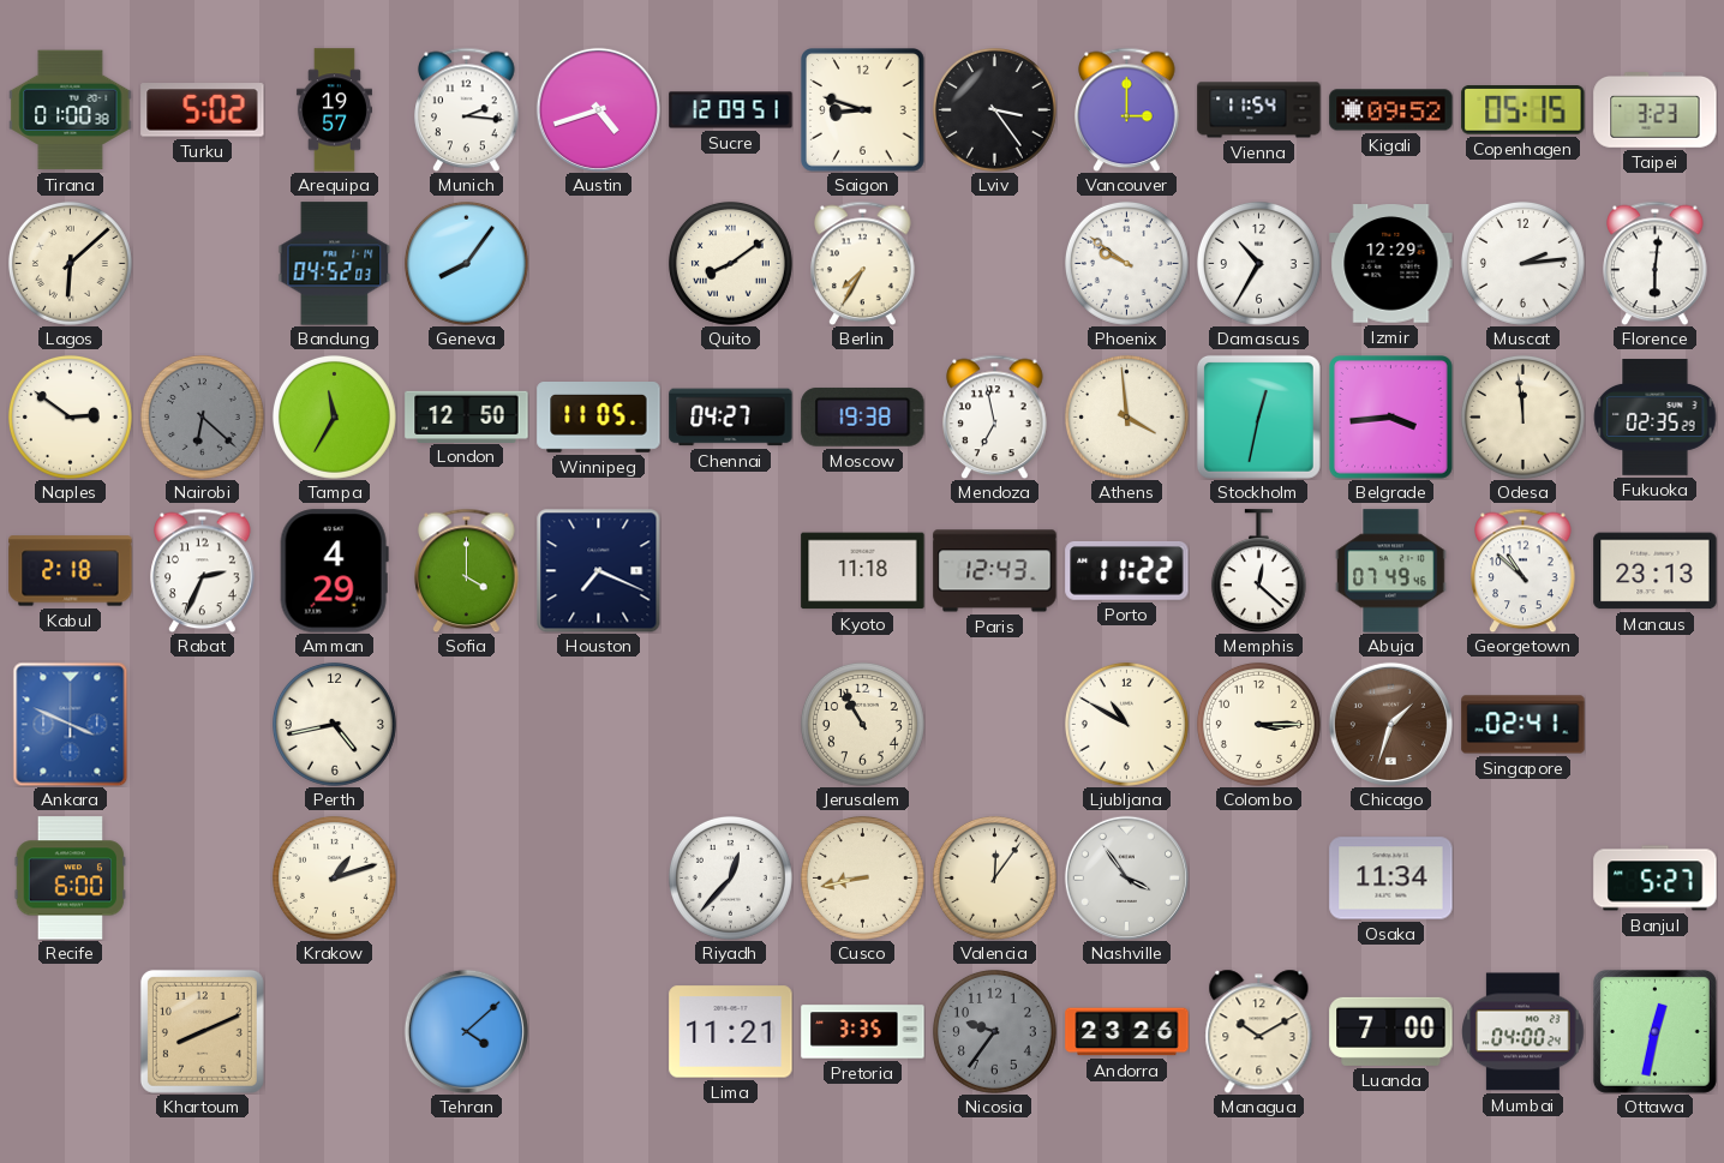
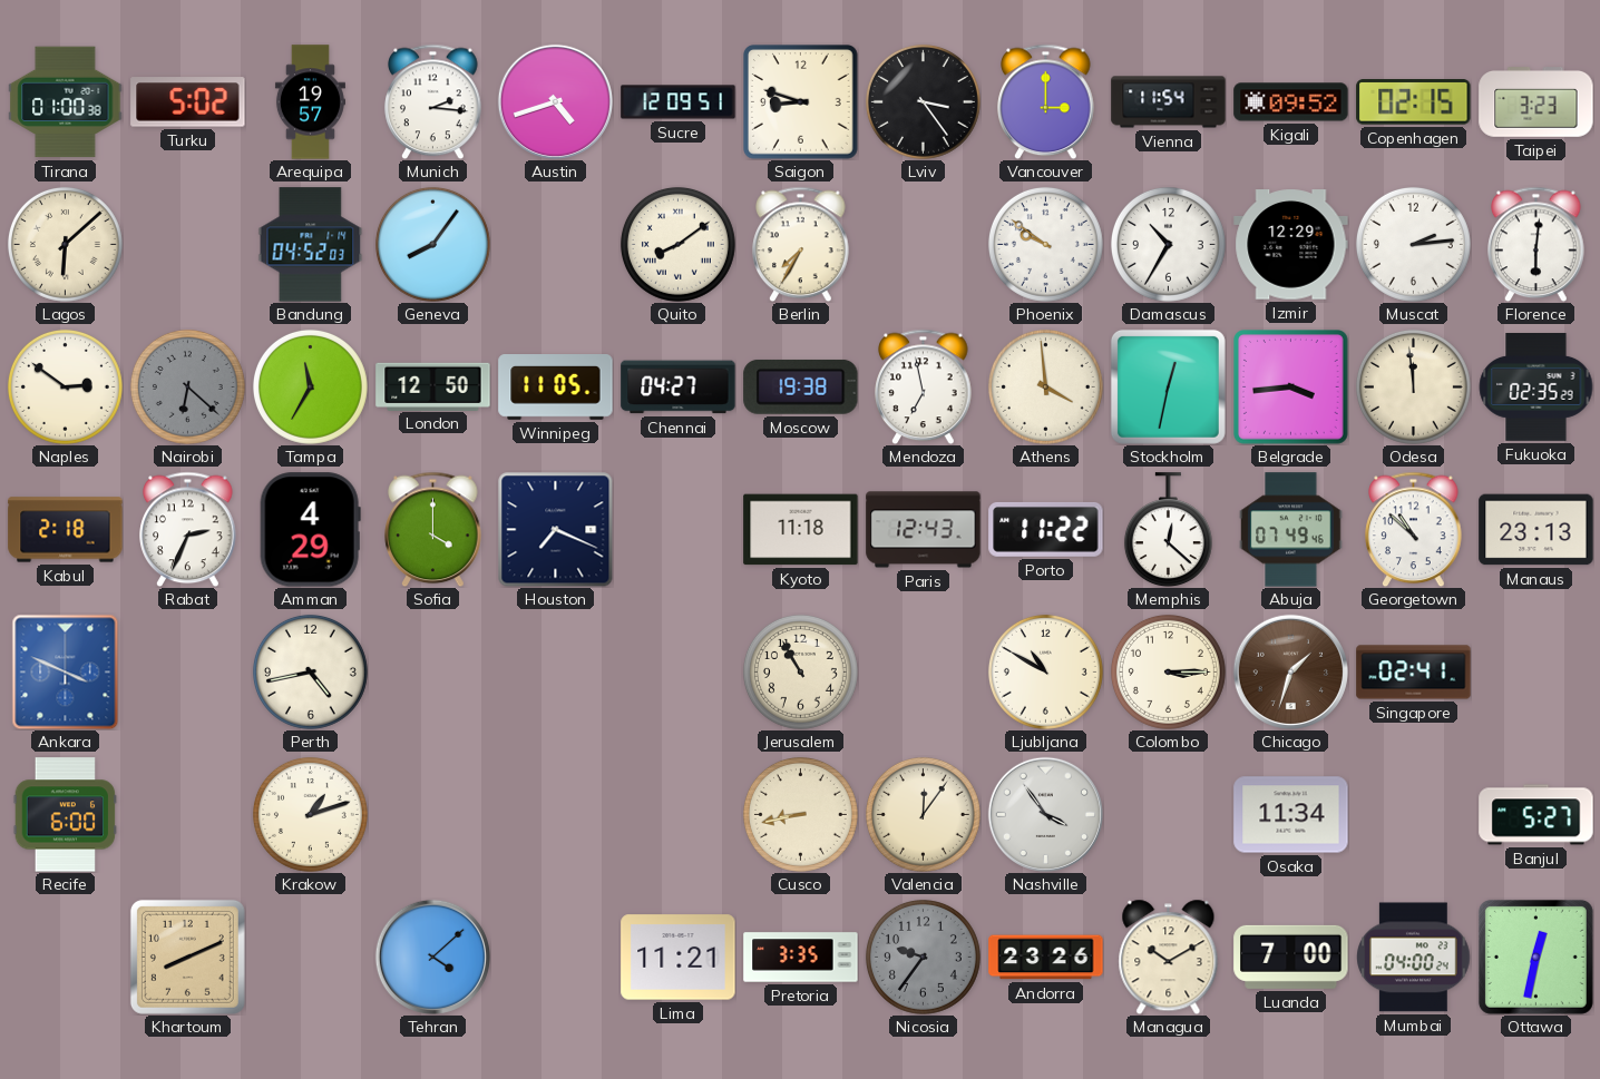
Copenhagen: 05:15 -> 02:15
Riyadh: 12:37 -> none
